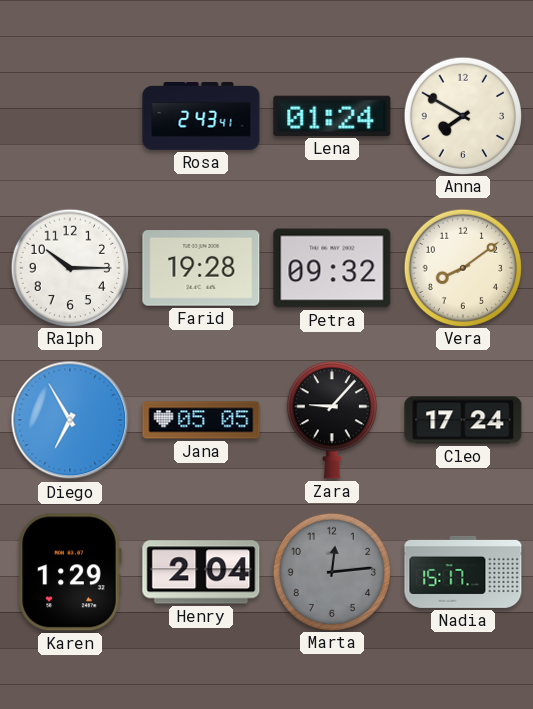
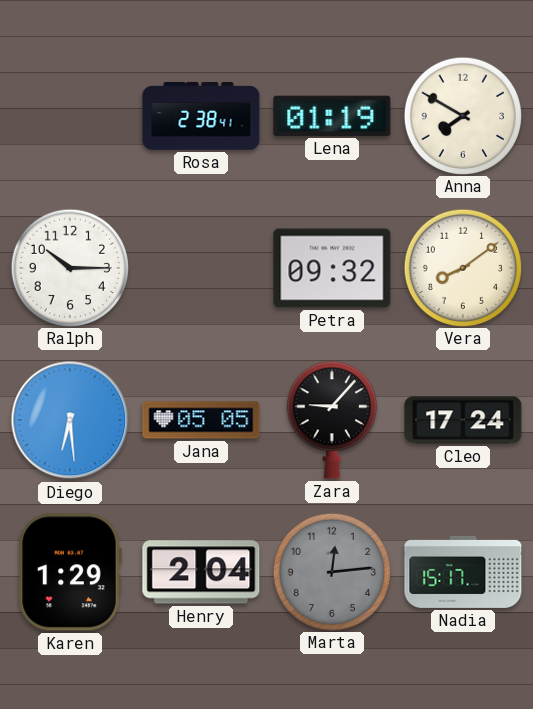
Rosa: 2:43 -> 2:38
Lena: 01:24 -> 01:19
Farid: 19:28 -> none
Diego: 6:55 -> 6:29
